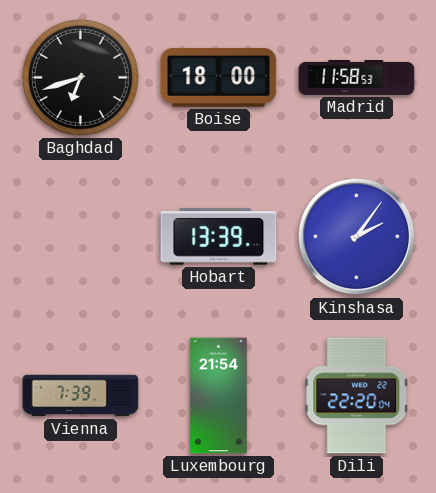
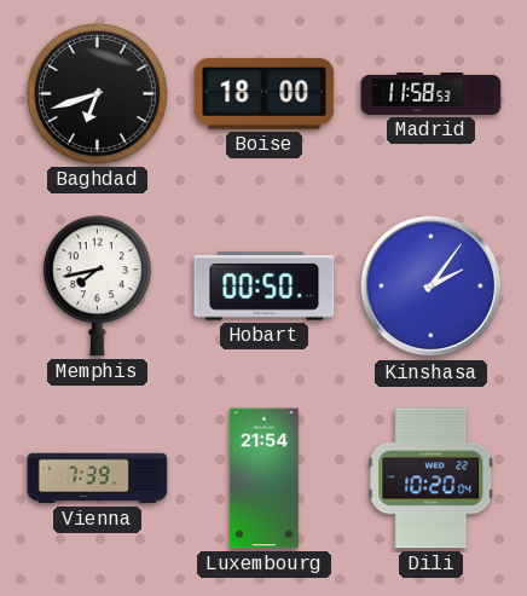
Memphis: none -> 7:43
Hobart: 13:39 -> 00:50
Dili: 22:20 -> 10:20
